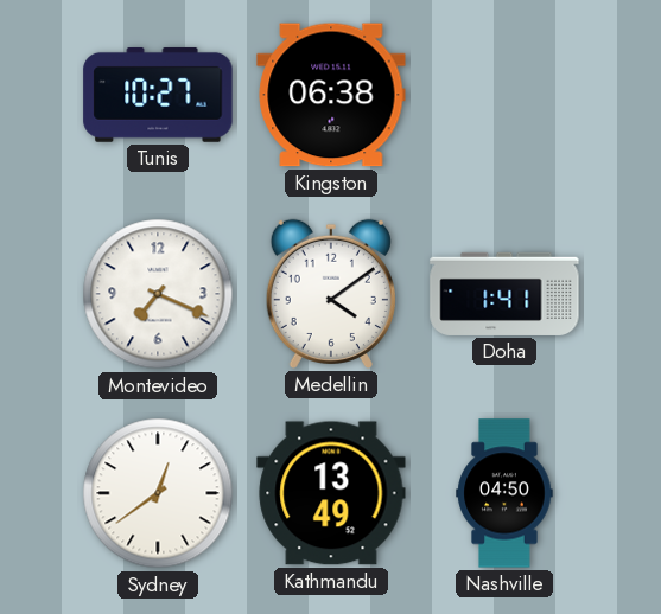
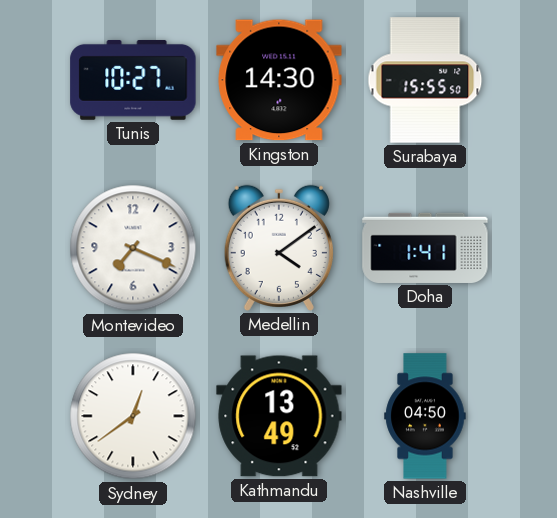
Kingston: 06:38 -> 14:30
Surabaya: none -> 15:55
